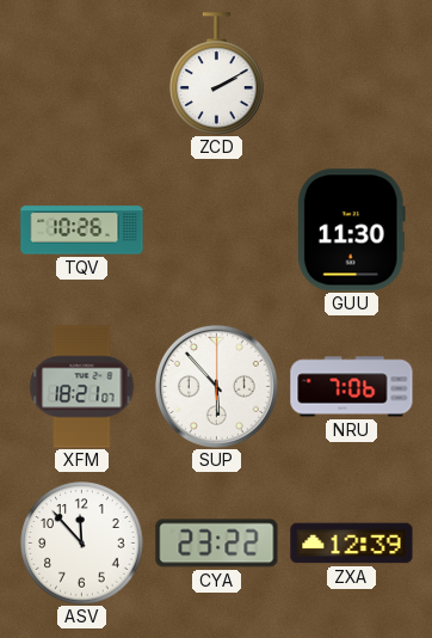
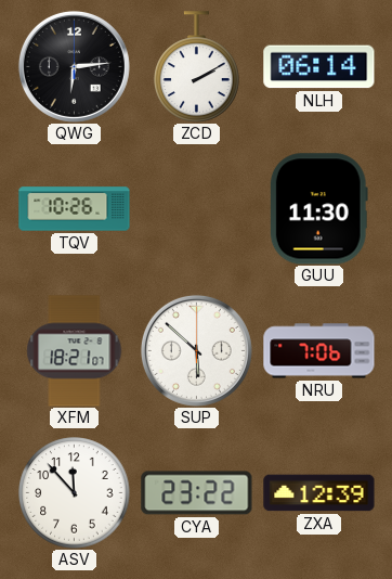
QWG: none -> 6:14
NLH: none -> 06:14
SUP: 5:53 -> 5:52
